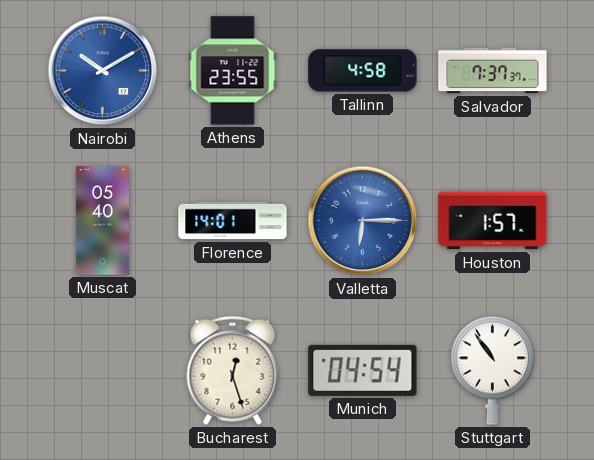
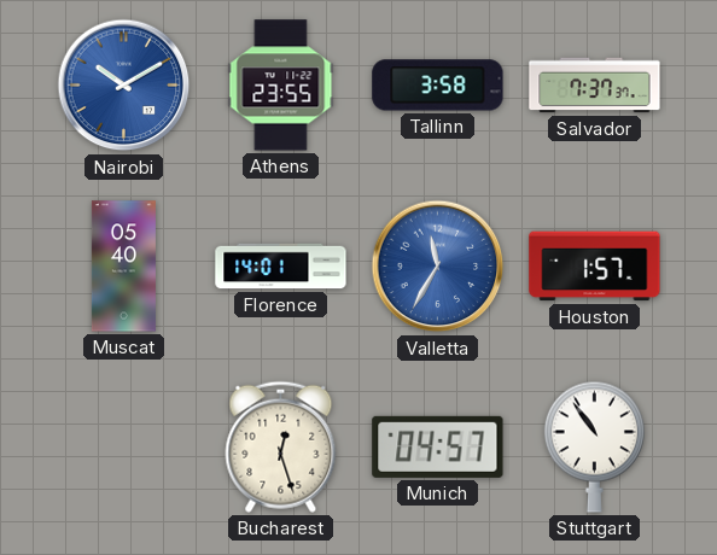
Tallinn: 4:58 -> 3:58
Valletta: 6:15 -> 11:35
Munich: 04:54 -> 04:57
